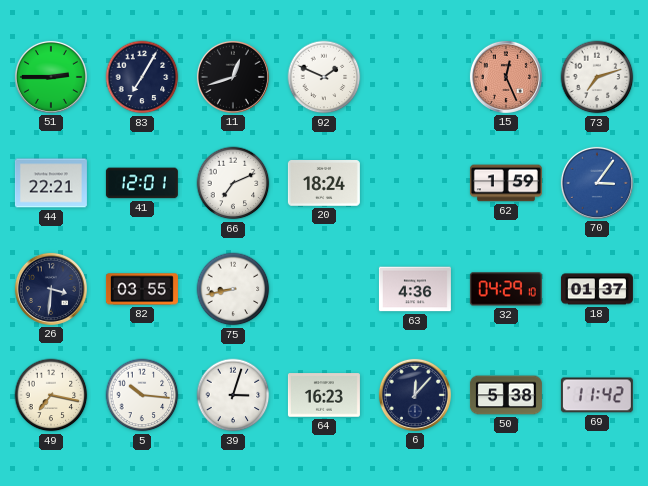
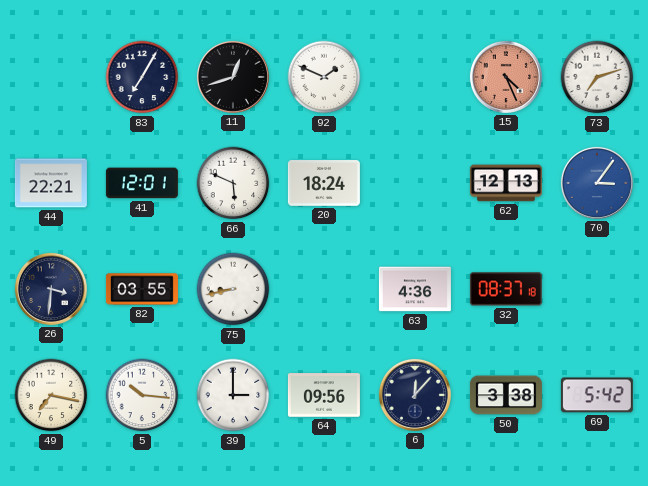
51: 2:45 -> none
15: 12:26 -> 4:26
66: 7:11 -> 5:49
62: 1:59 -> 12:13
32: 04:29 -> 08:37
18: 01:37 -> none
39: 3:03 -> 3:00
64: 16:23 -> 09:56
50: 5:38 -> 3:38
69: 11:42 -> 5:42
